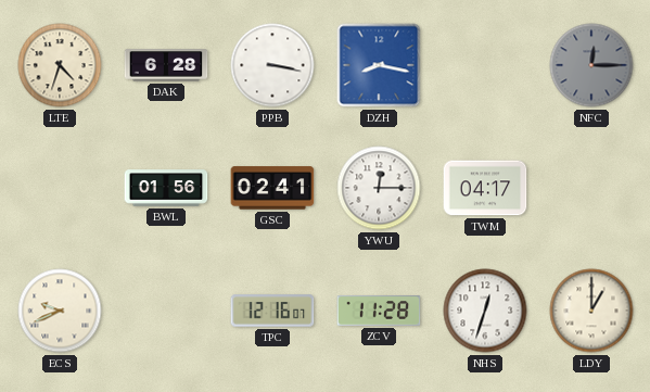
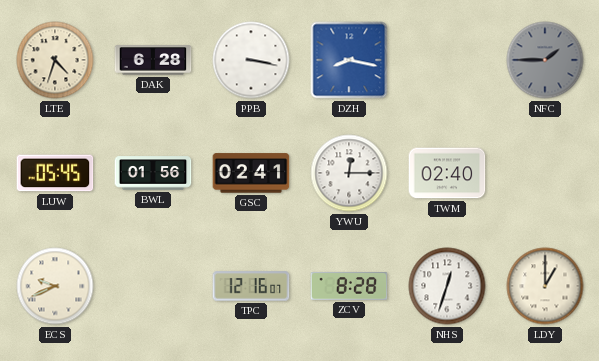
NFC: 12:15 -> 1:45
LUW: none -> 05:45
TWM: 04:17 -> 02:40
ZCV: 11:28 -> 8:28
